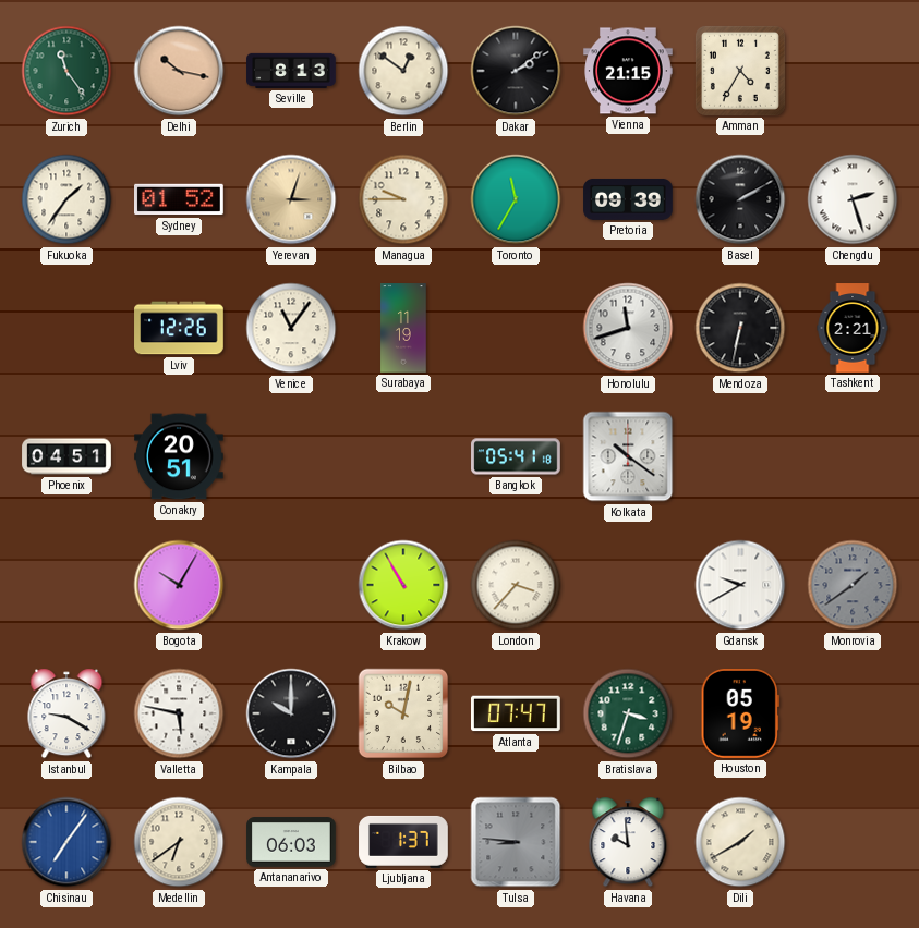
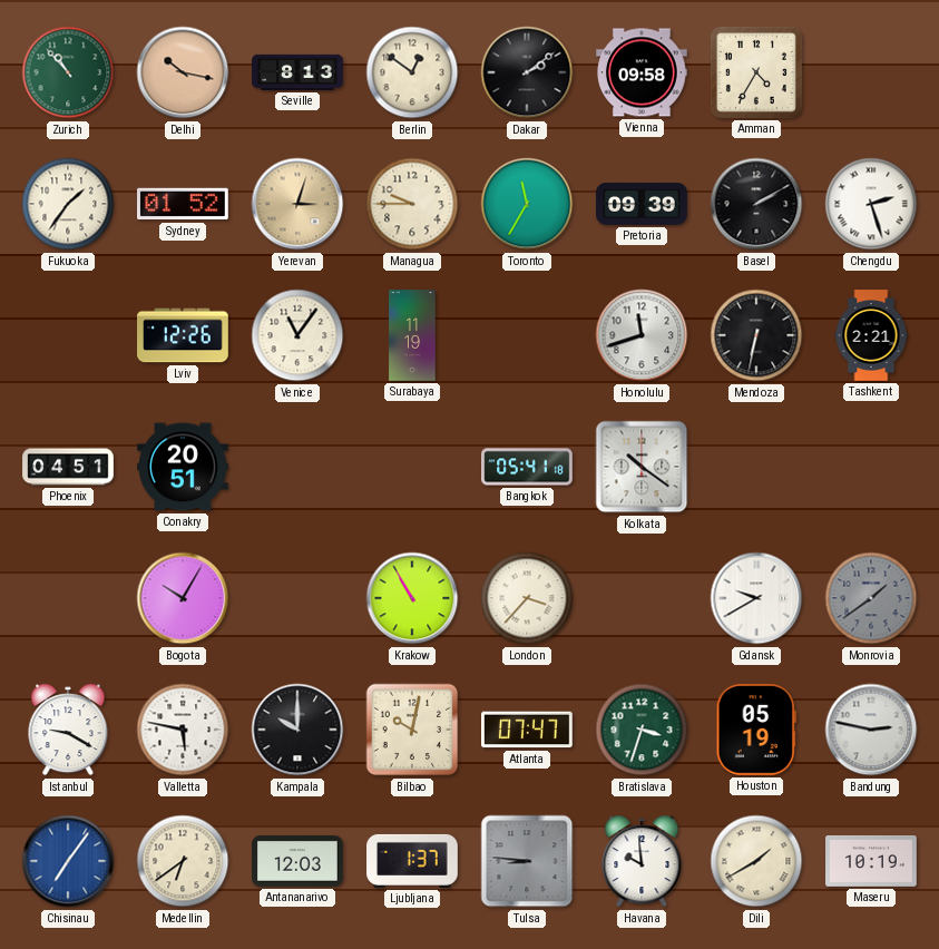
Zurich: 11:24 -> 10:53
Vienna: 21:15 -> 09:58
Bandung: none -> 2:47
Antananarivo: 06:03 -> 12:03
Maseru: none -> 10:19
